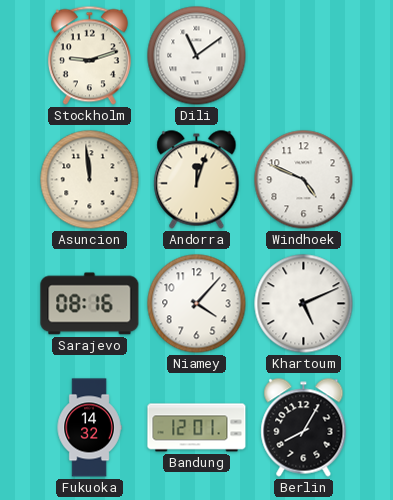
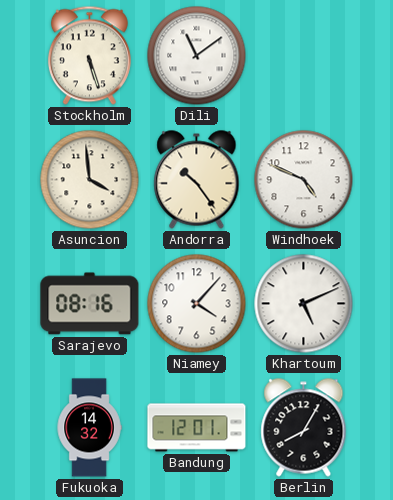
Stockholm: 9:12 -> 5:27
Asuncion: 11:59 -> 3:59
Andorra: 12:03 -> 10:24
